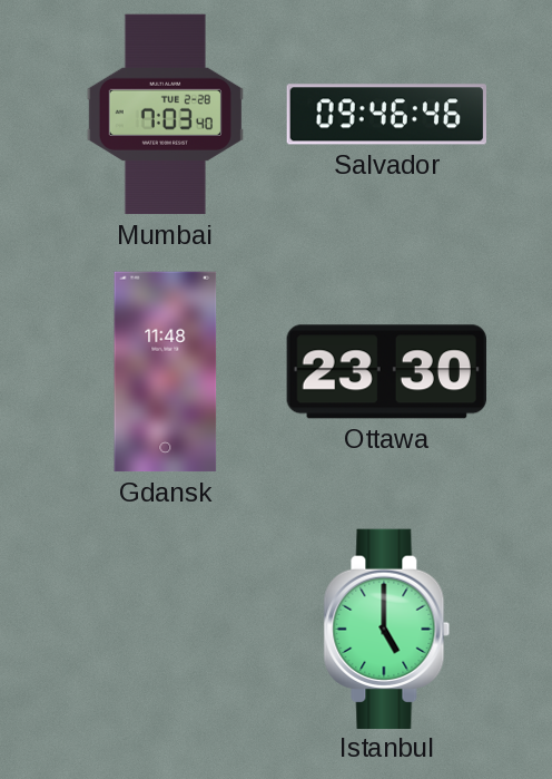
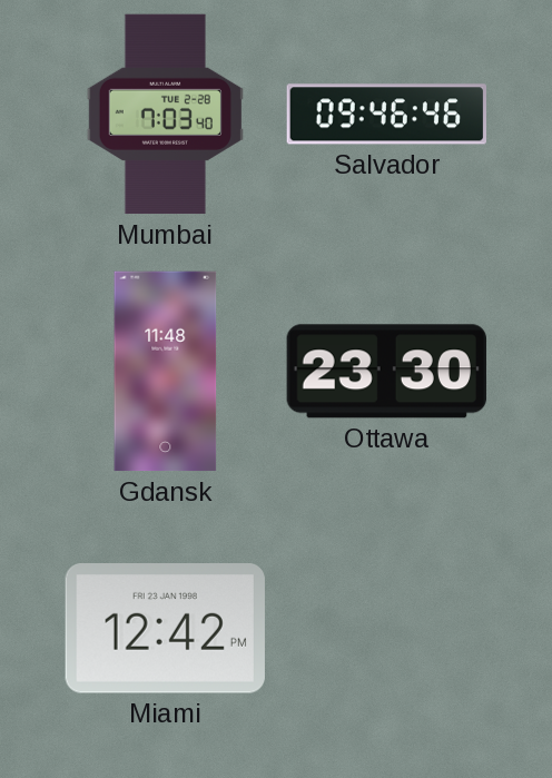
Miami: none -> 12:42
Istanbul: 5:00 -> none
